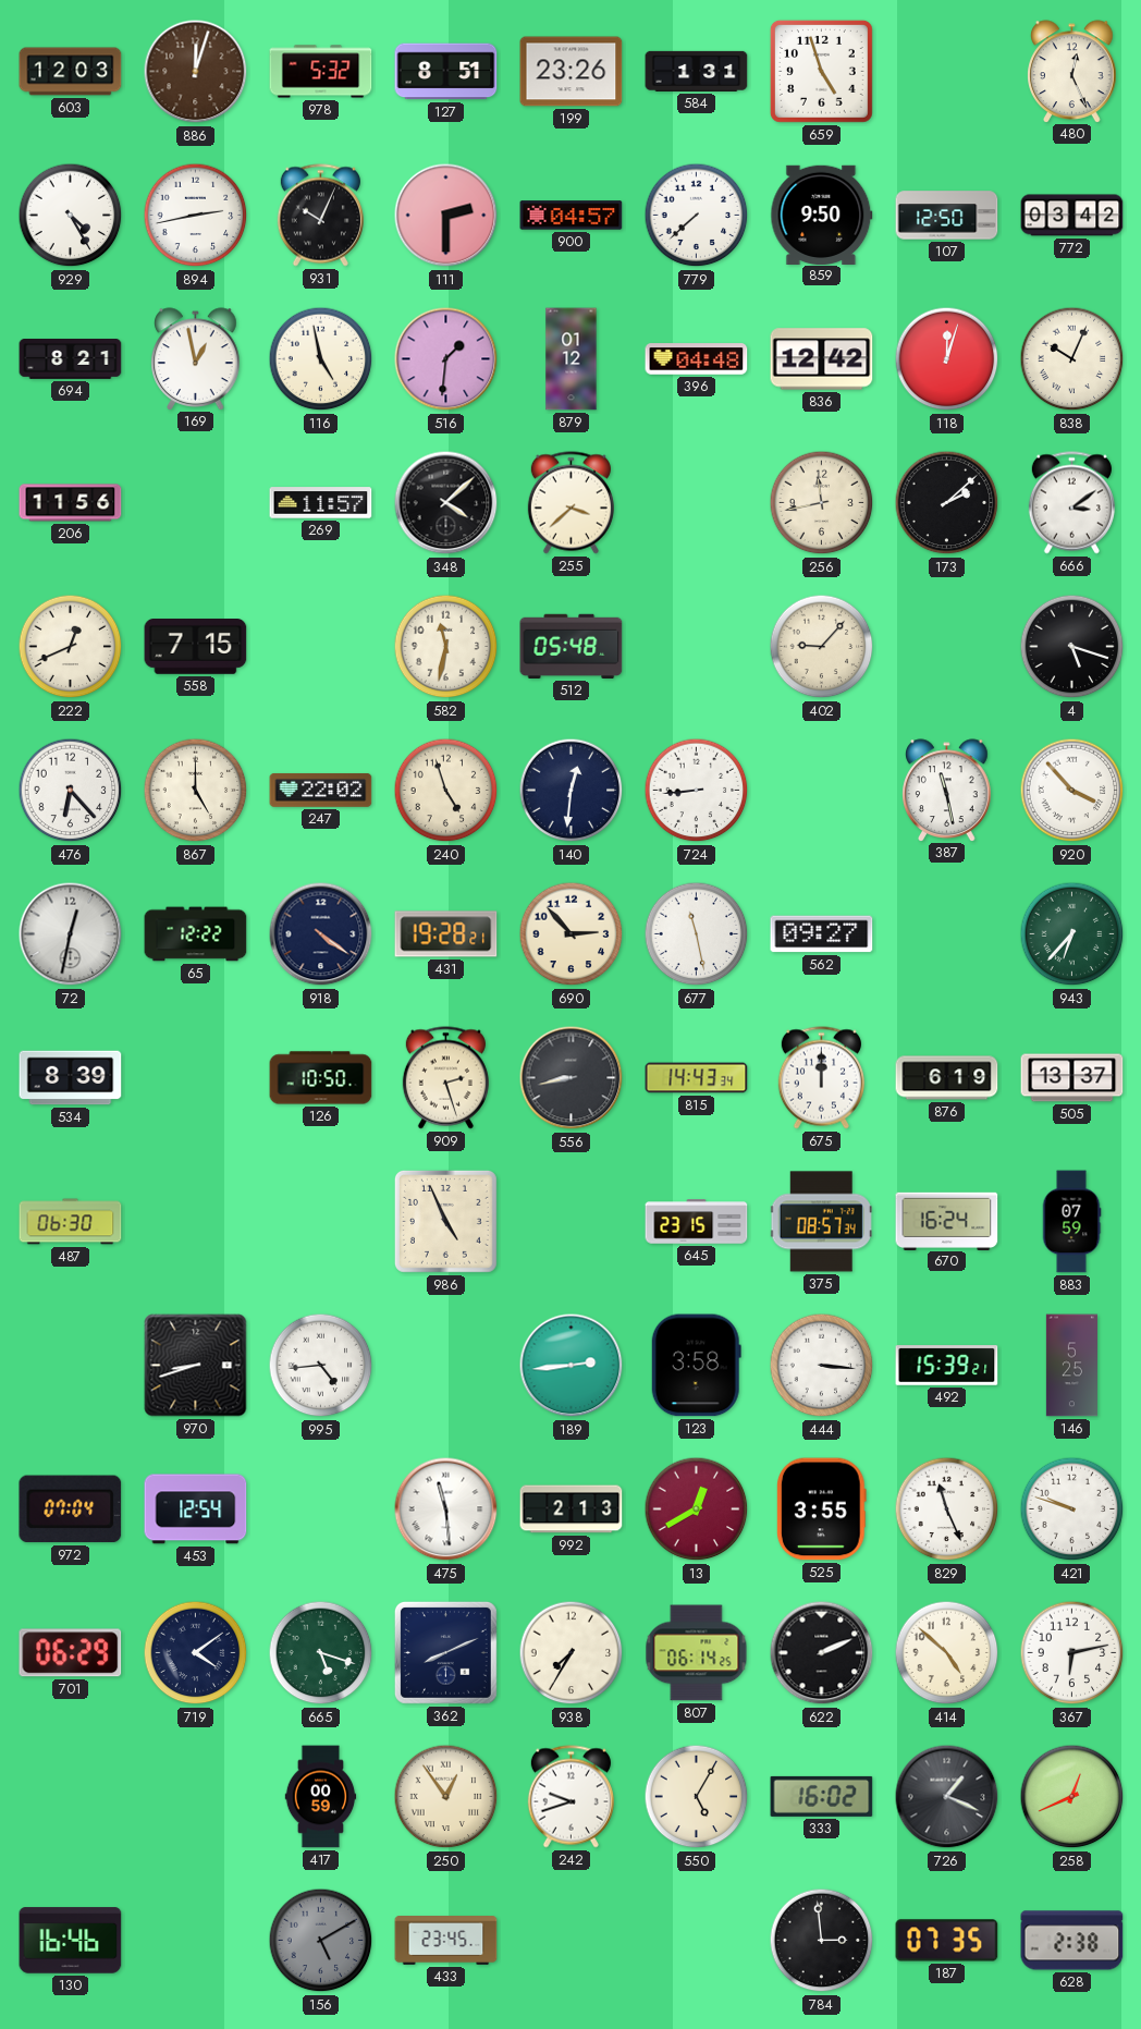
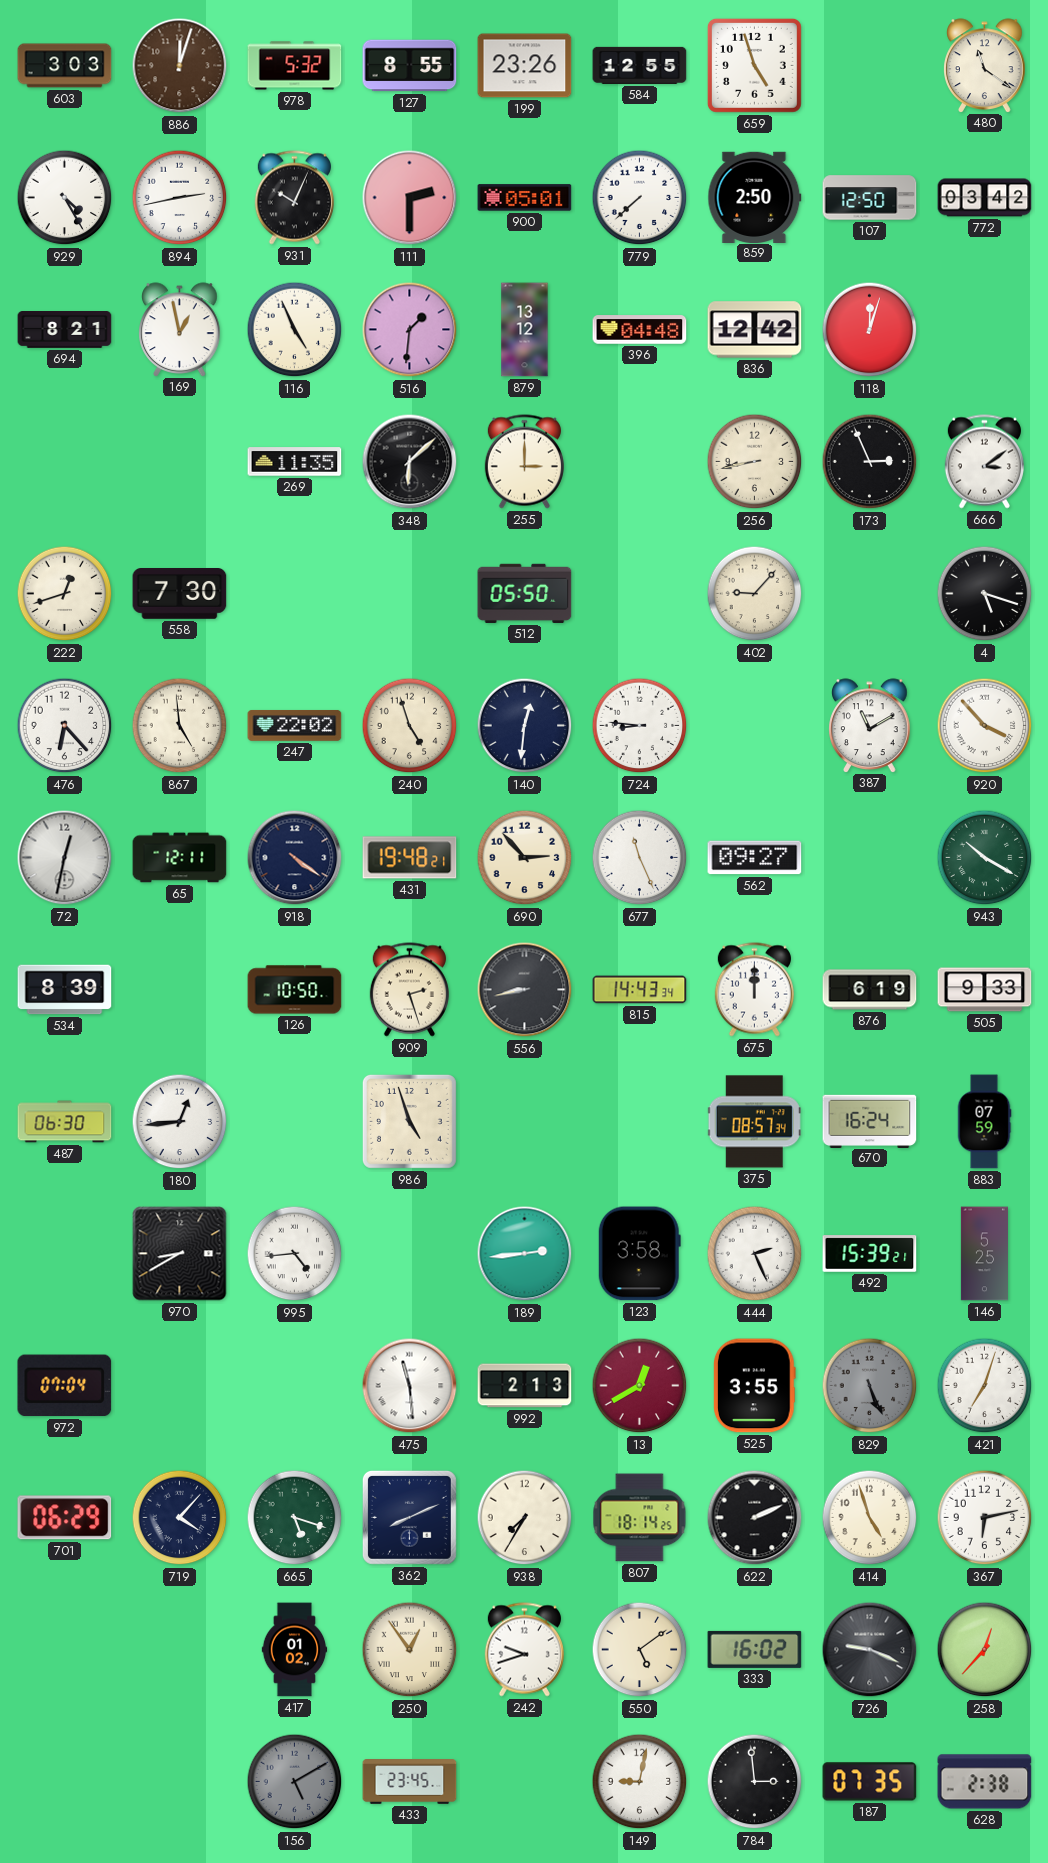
603: 12:03 -> 3:03
127: 8:51 -> 8:55
584: 1:31 -> 12:55
480: 12:26 -> 11:21
900: 04:57 -> 05:01
859: 9:50 -> 2:50
116: 4:58 -> 4:56
879: 01:12 -> 13:12
838: 10:04 -> none
206: 11:56 -> none
269: 11:57 -> 11:35
348: 4:08 -> 6:08
255: 3:38 -> 3:00
256: 11:43 -> 8:43
173: 2:08 -> 2:56
222: 12:41 -> 12:42
558: 7:15 -> 7:30
582: 11:32 -> none
512: 05:48 -> 05:50
867: 5:00 -> 4:59
724: 8:44 -> 8:46
387: 11:28 -> 11:10
65: 12:22 -> 12:11
431: 19:28 -> 19:48
677: 11:28 -> 11:26
943: 6:37 -> 10:20
505: 13:37 -> 9:33
180: none -> 12:44
986: 4:56 -> 4:57
645: 23:15 -> none
970: 8:42 -> 8:40
444: 3:16 -> 2:26
453: 12:54 -> none
829: 11:26 -> 5:26
829 dial: white -> grey
421: 9:48 -> 7:03
719: 4:09 -> 4:07
807: 06:14 -> 18:14
414: 4:52 -> 4:57
417: 00:59 -> 01:02
550: 5:05 -> 5:09
726: 1:19 -> 9:19
258: 12:41 -> 12:37
130: 16:46 -> none
149: none -> 9:02
